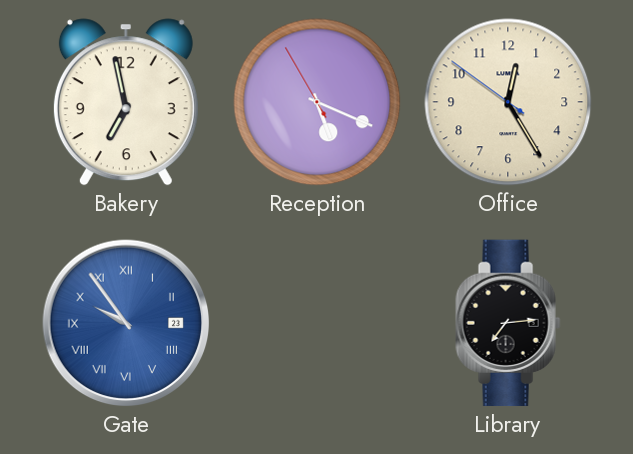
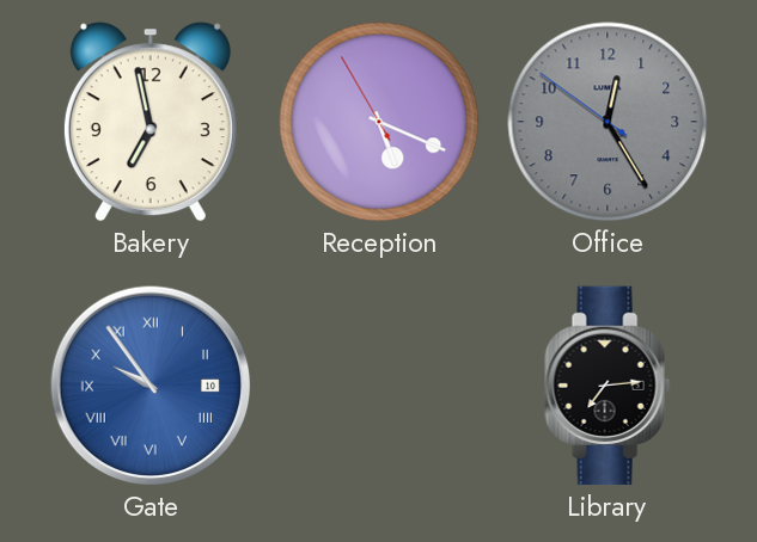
Office dial: cream -> grey
Gate date: 23 -> 10
